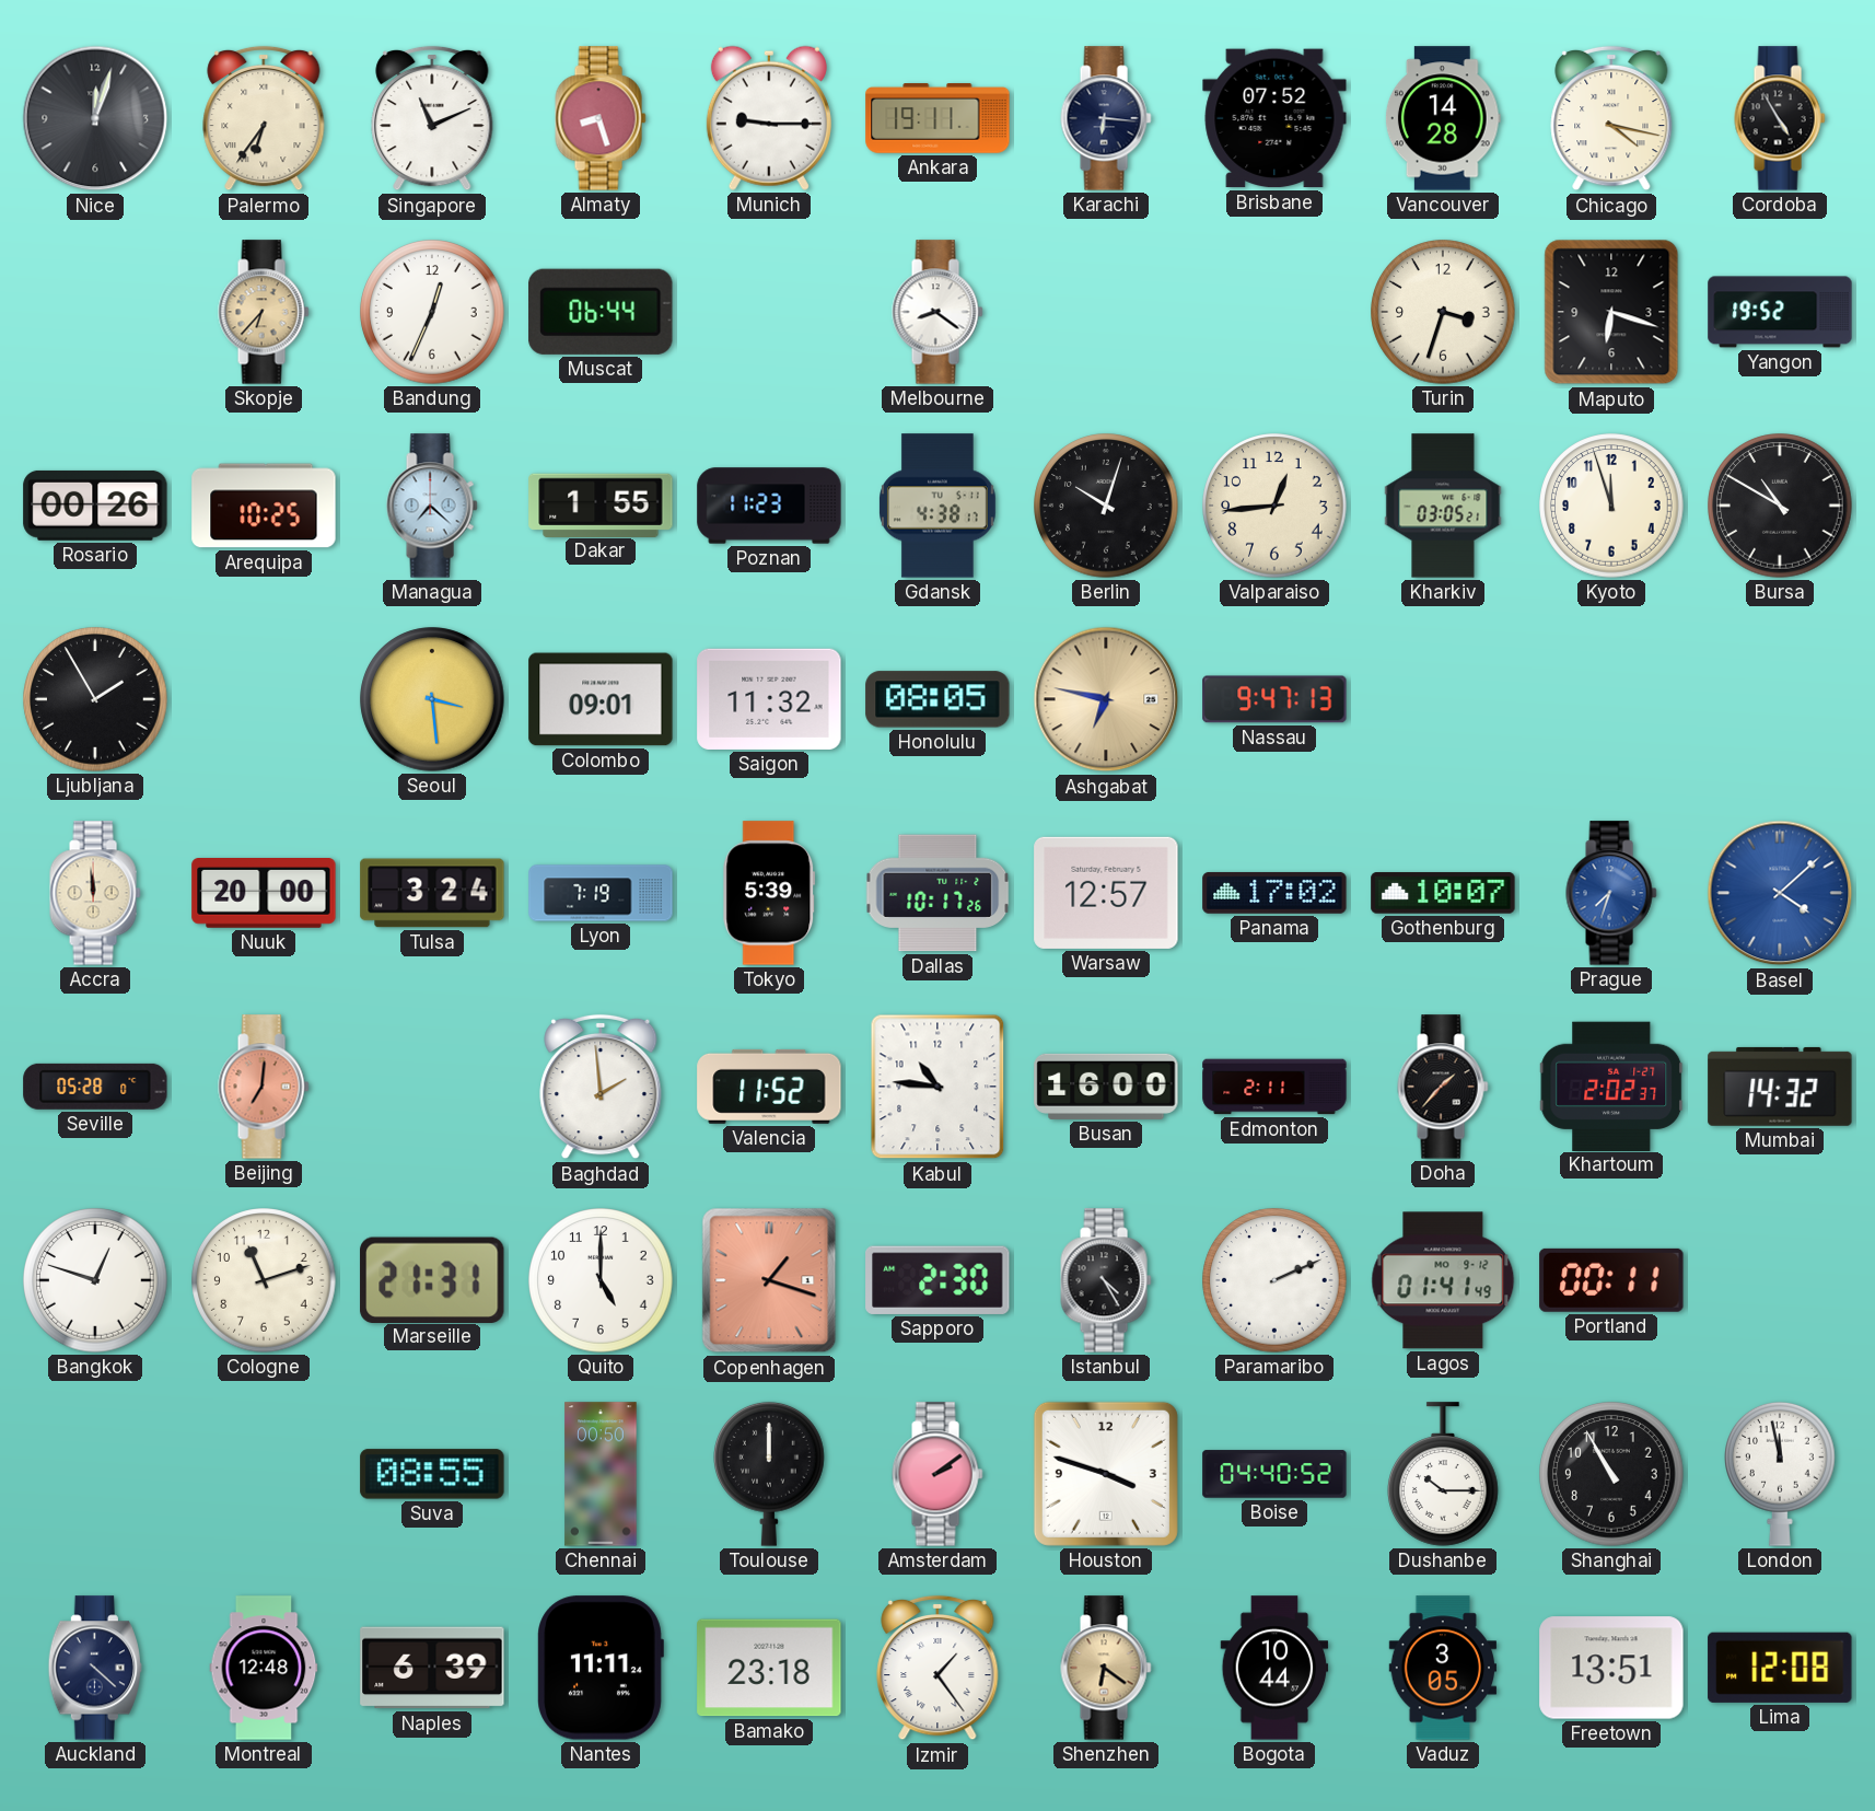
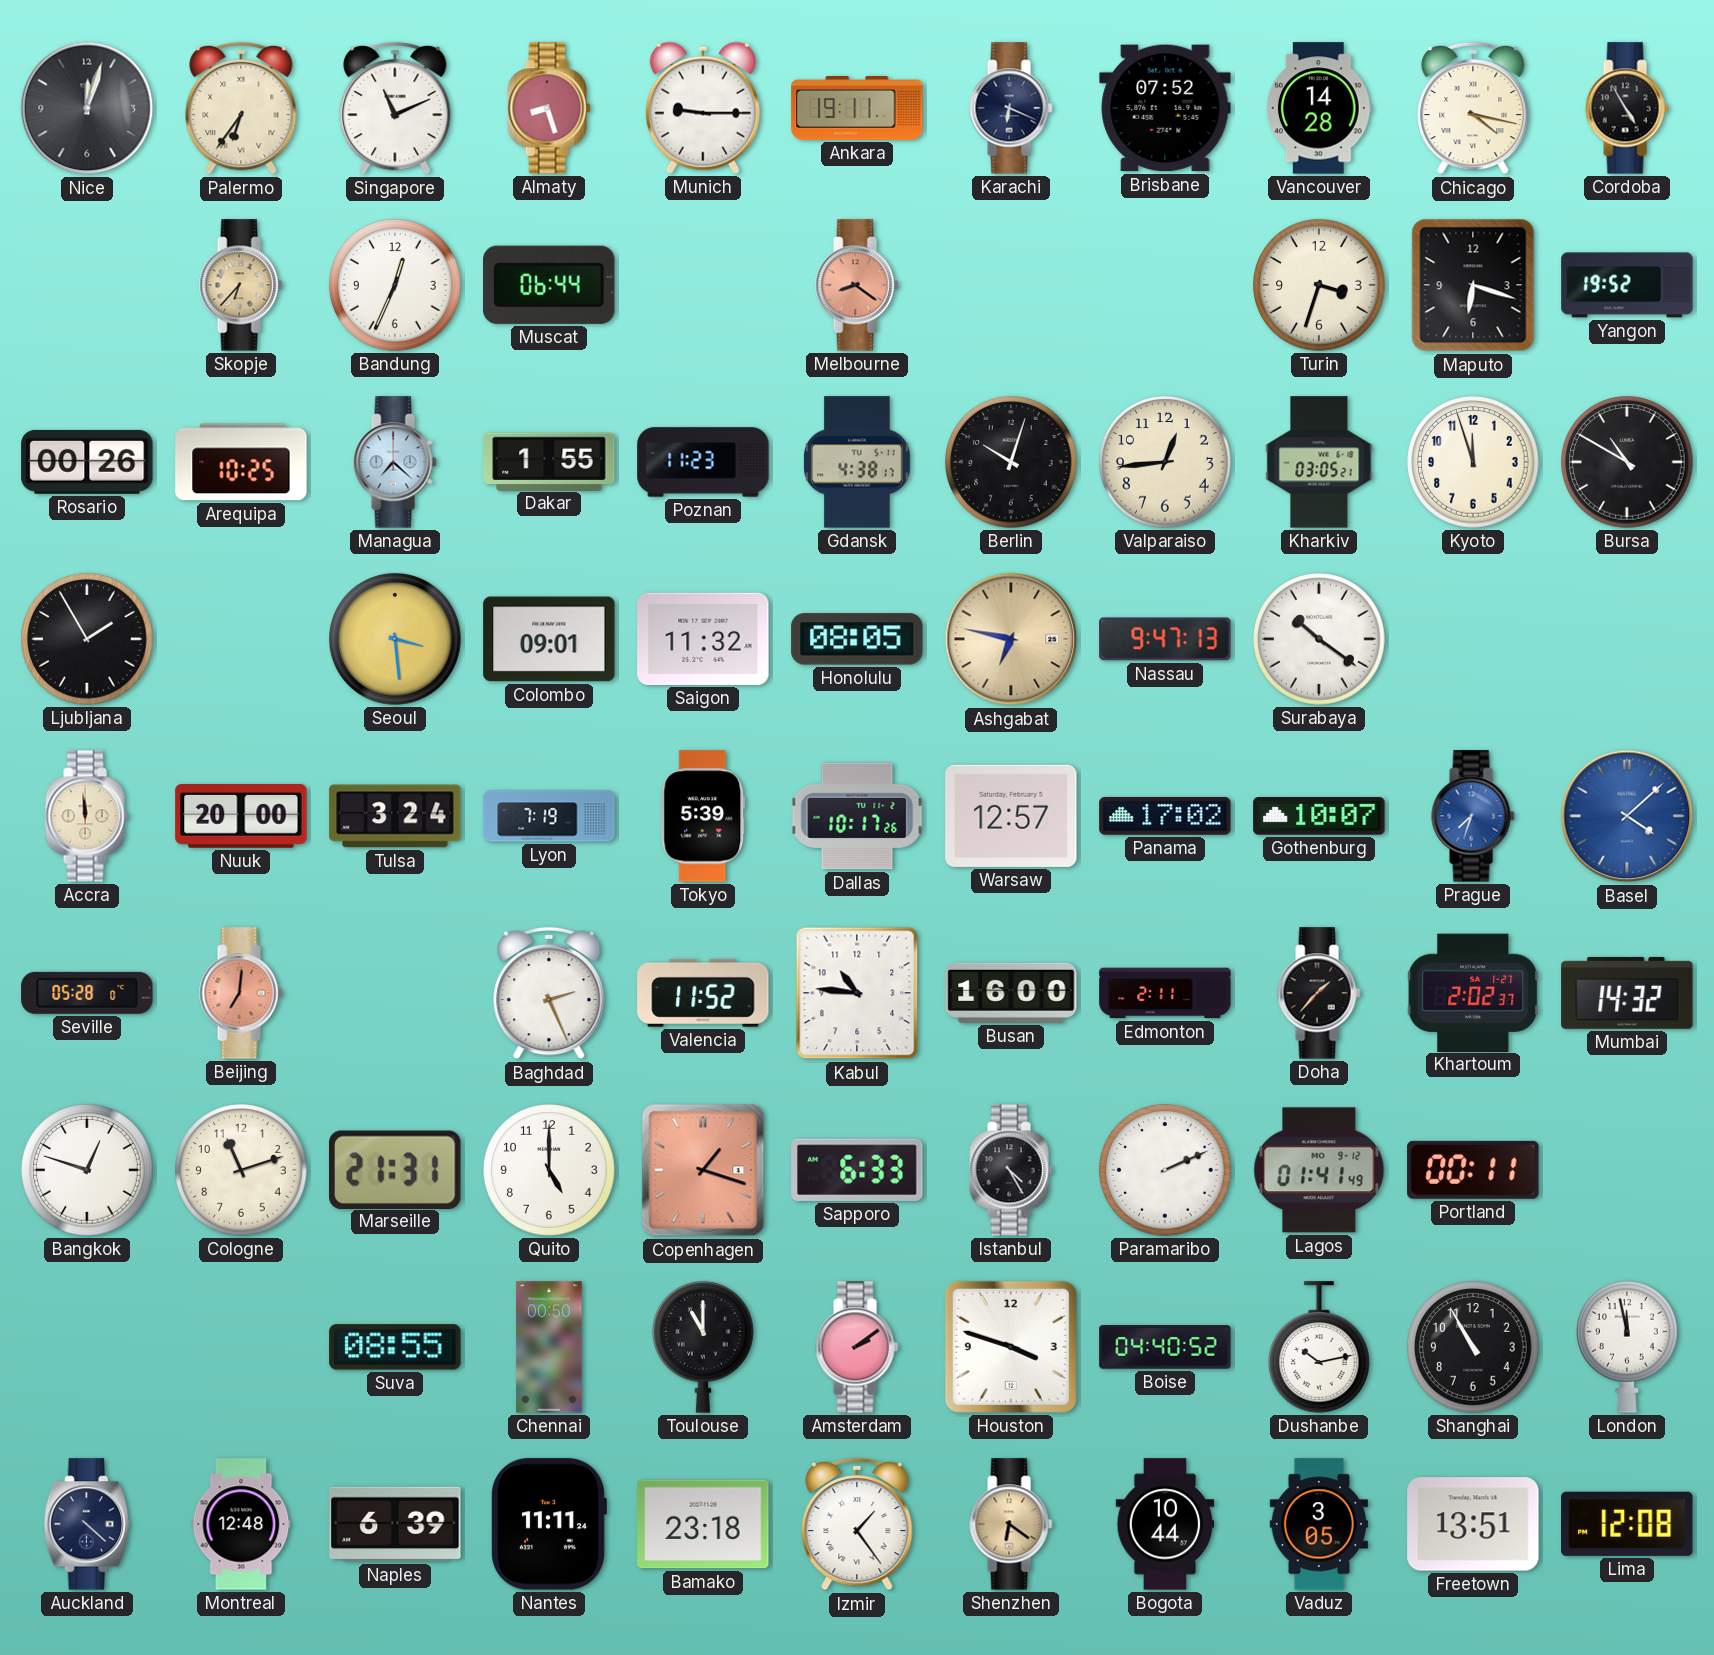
Karachi: 6:16 -> 6:19
Melbourne dial: white -> salmon
Surabaya: none -> 10:21
Baghdad: 1:59 -> 2:26
Sapporo: 2:30 -> 6:33
Toulouse: 12:00 -> 11:00
Dushanbe: 10:15 -> 10:13
